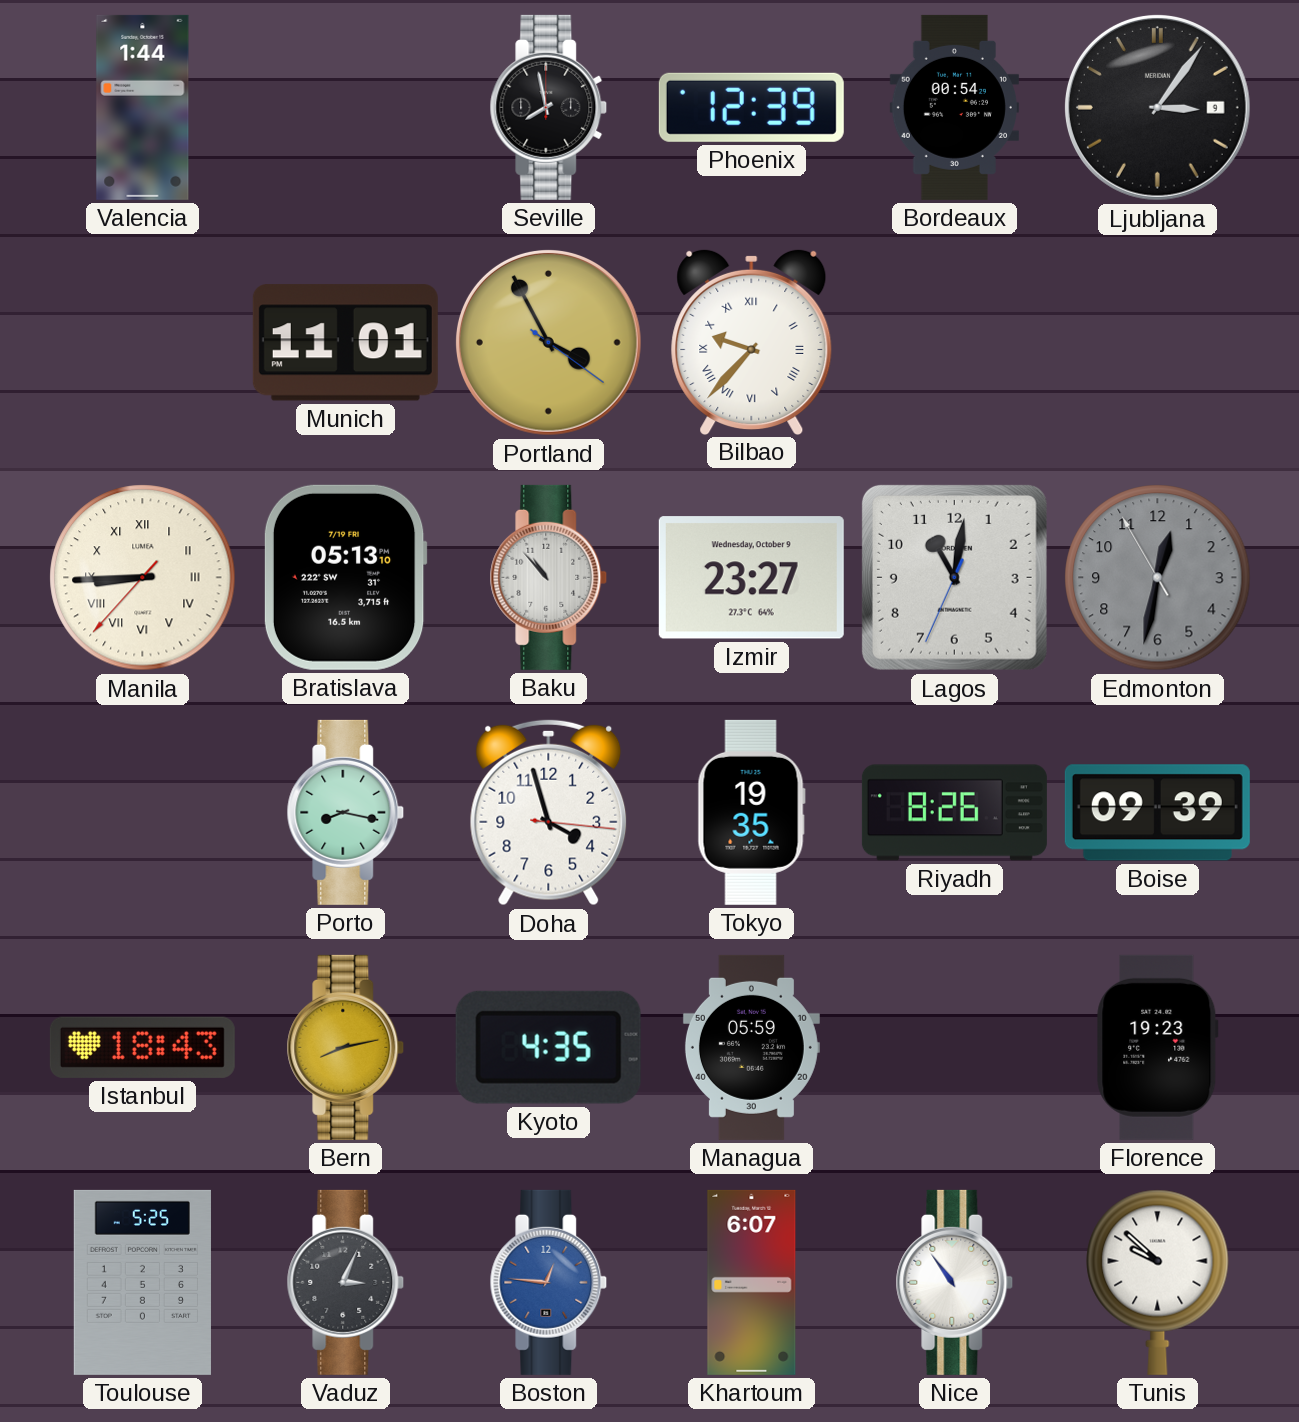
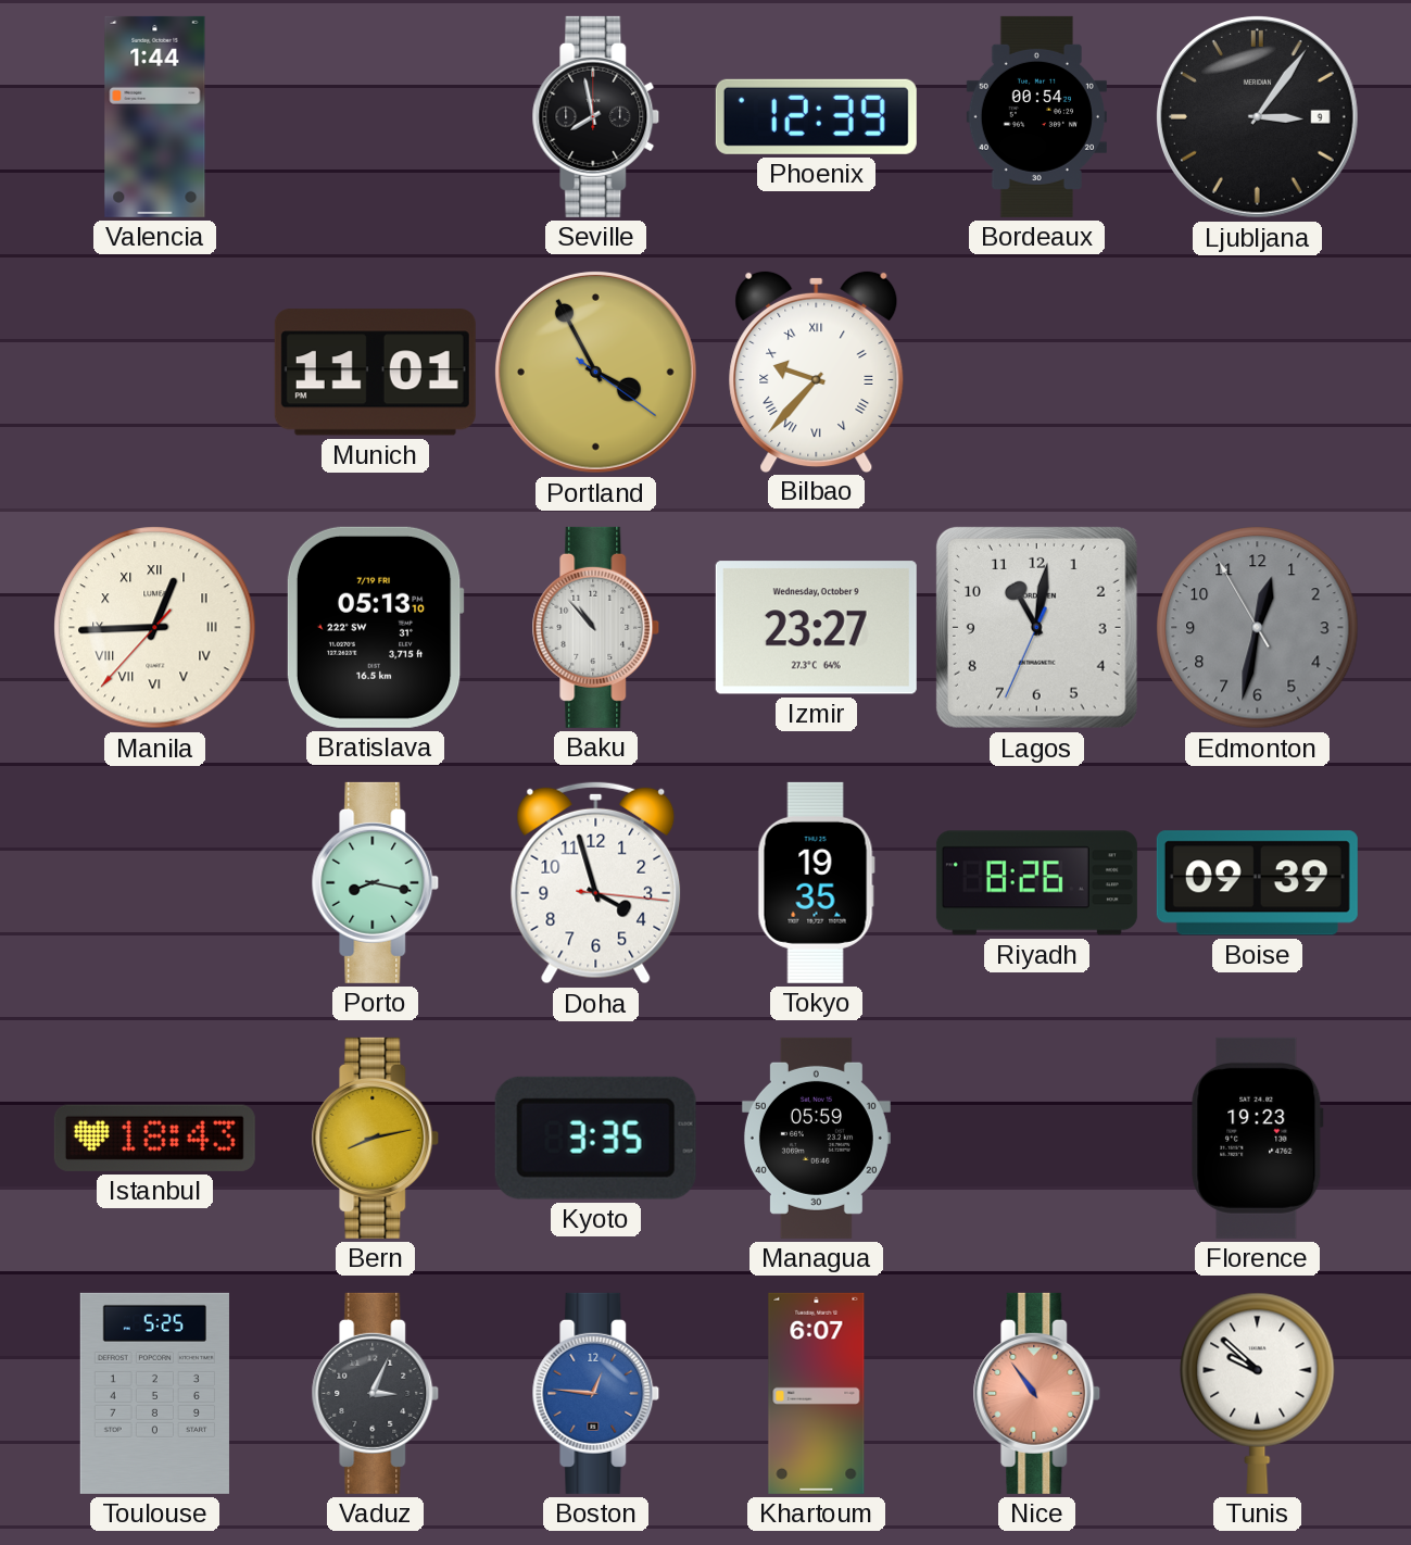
Manila: 8:44 -> 12:44
Kyoto: 4:35 -> 3:35
Nice dial: white -> salmon
